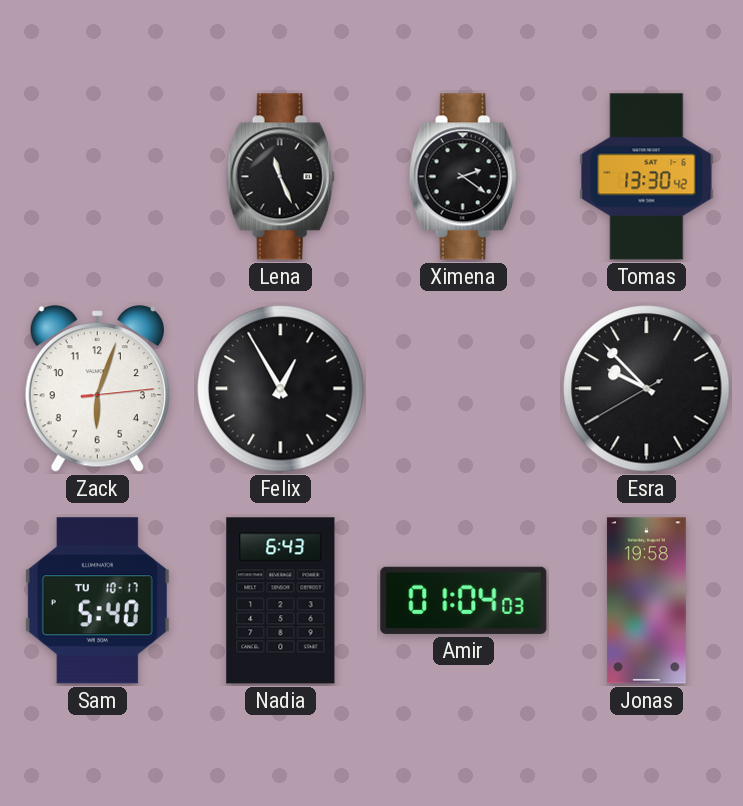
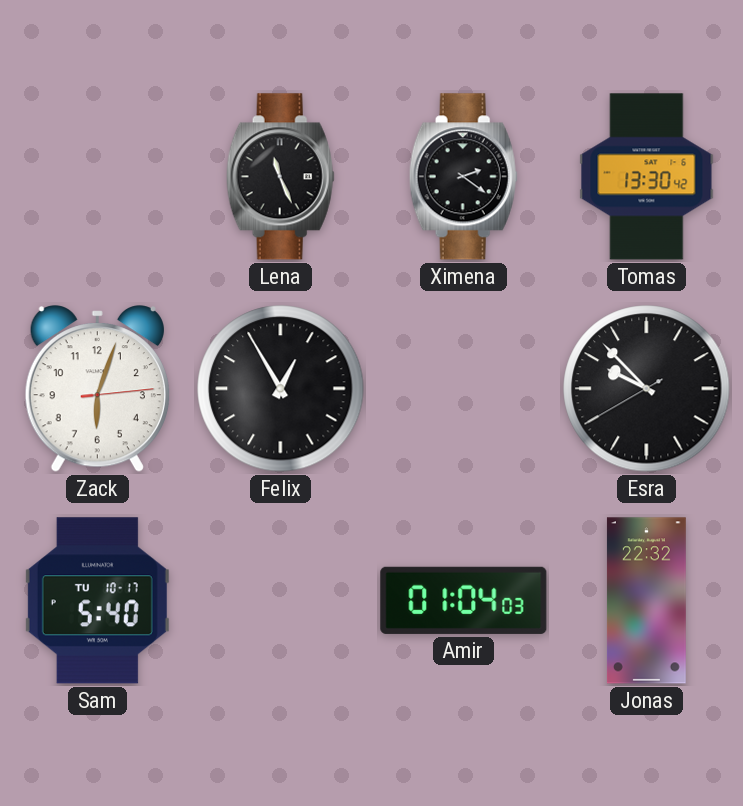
Nadia: 6:43 -> none
Jonas: 19:58 -> 22:32
